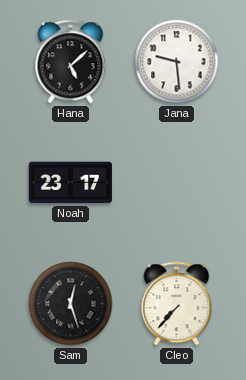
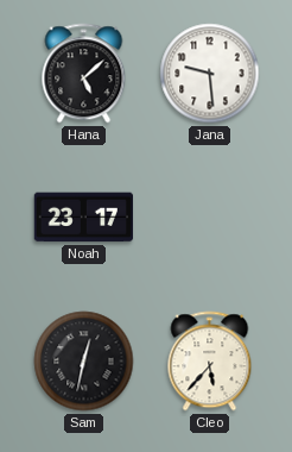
Sam: 12:27 -> 12:32
Cleo: 7:37 -> 5:37
